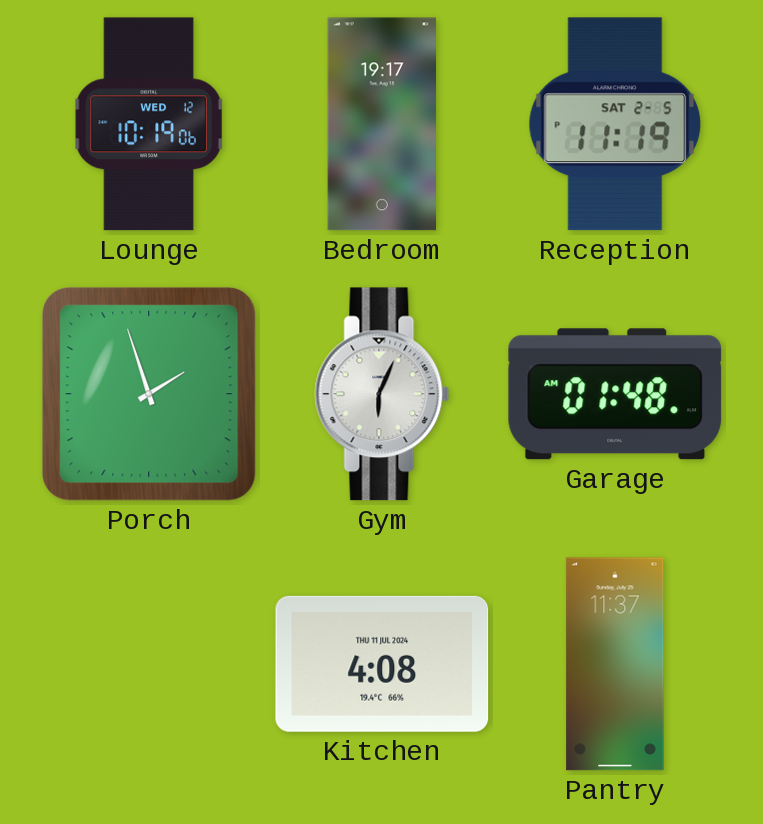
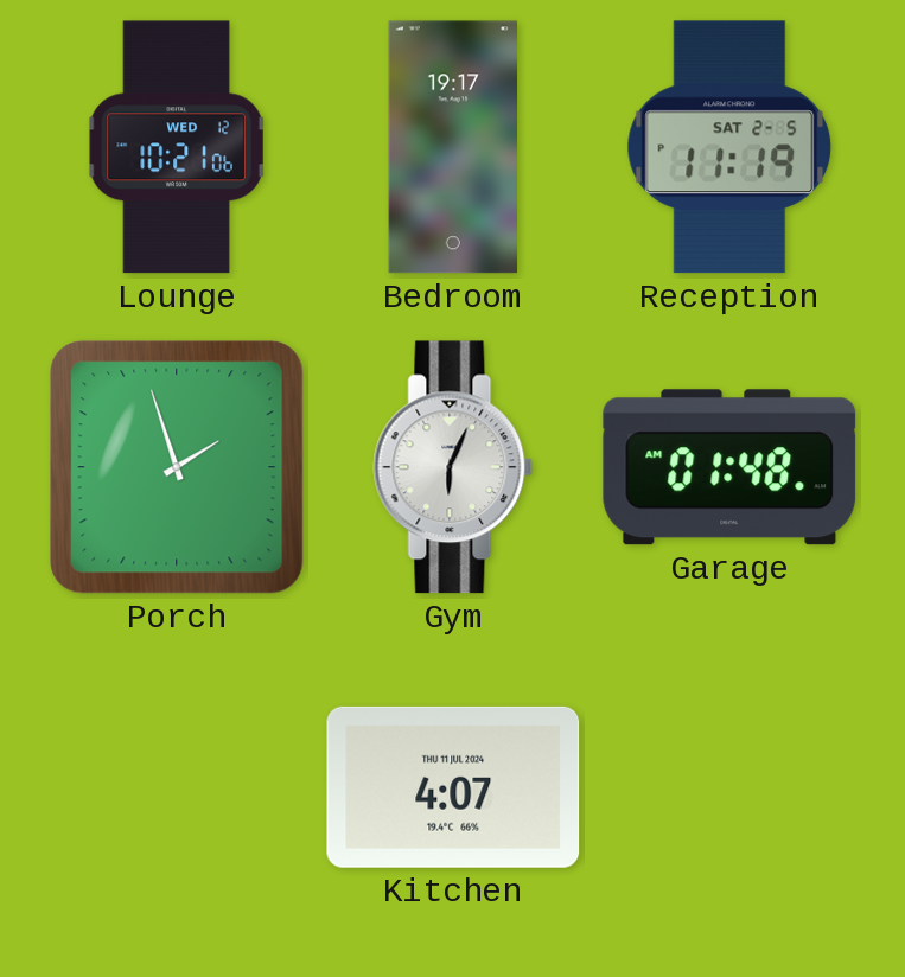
Lounge: 10:19 -> 10:21
Kitchen: 4:08 -> 4:07
Pantry: 11:37 -> none
